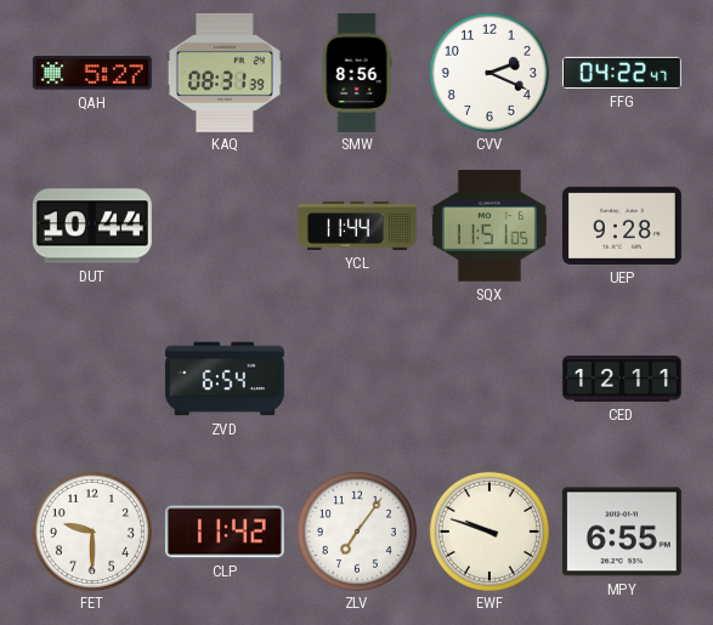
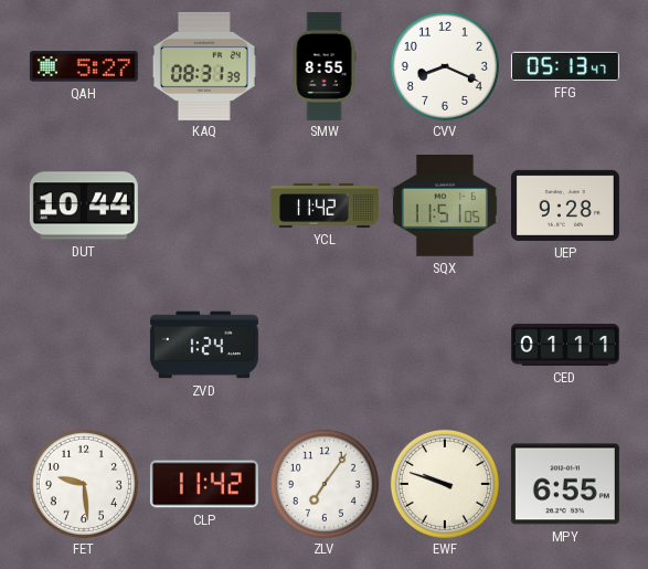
SMW: 8:56 -> 8:55
CVV: 2:19 -> 8:19
FFG: 04:22 -> 05:13
YCL: 11:44 -> 11:42
ZVD: 6:54 -> 1:24
CED: 12:11 -> 01:11
FET: 9:30 -> 9:29
